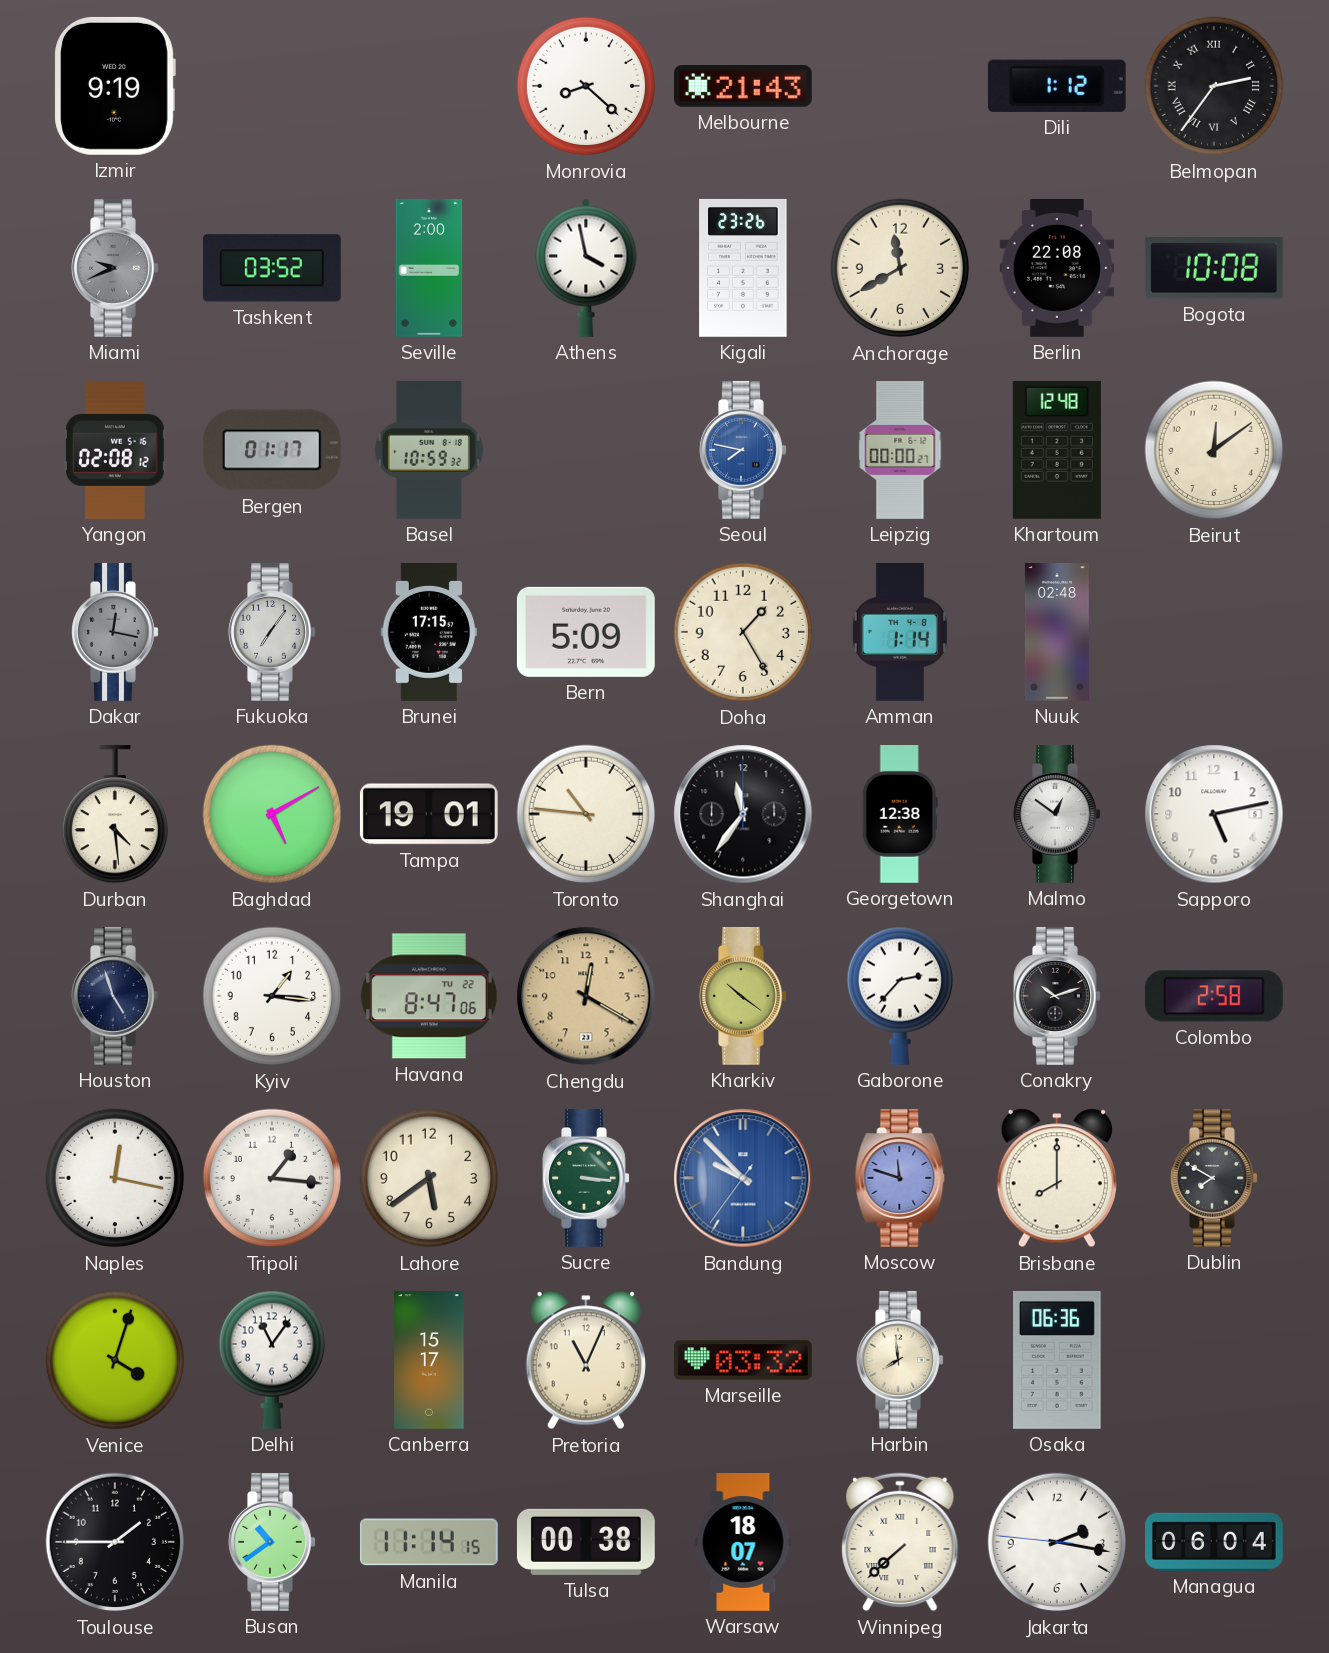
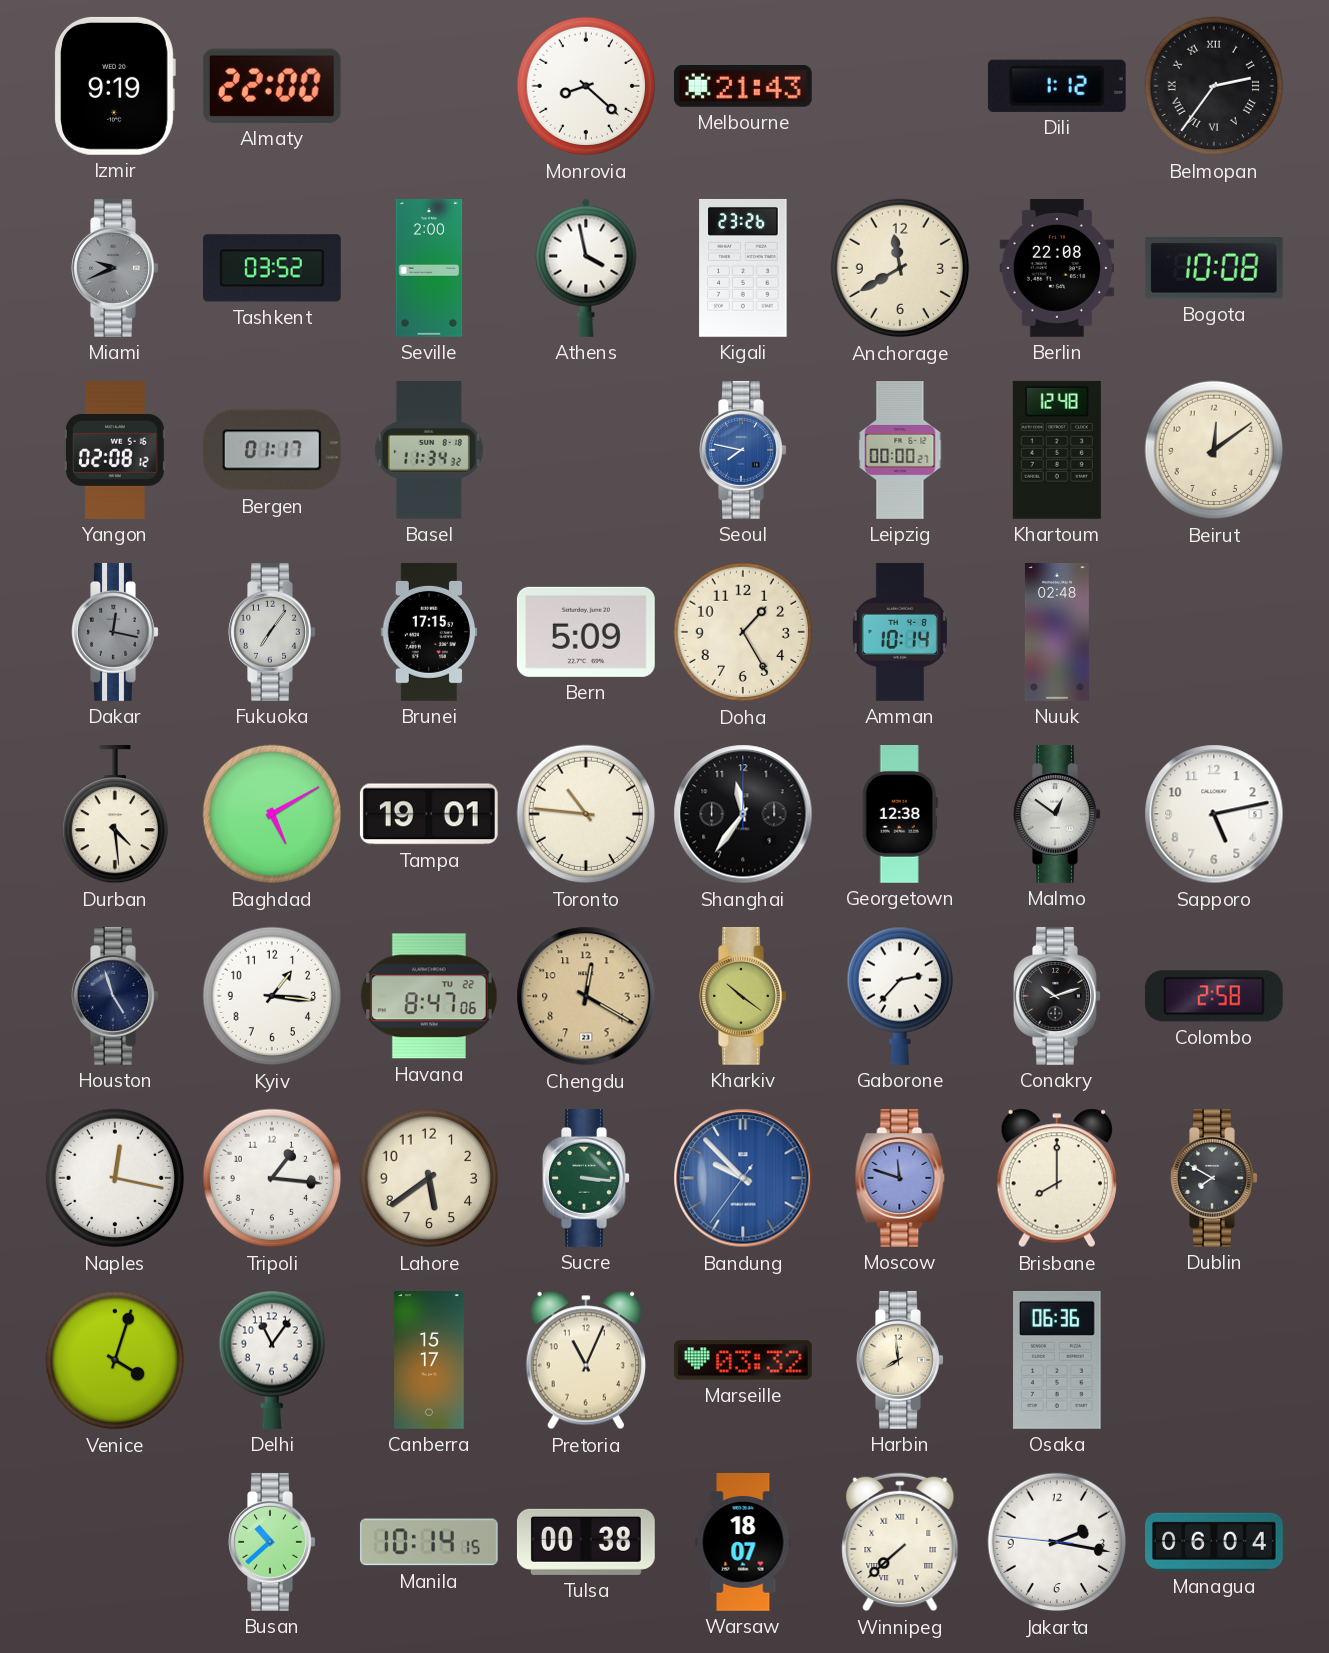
Almaty: none -> 22:00
Basel: 10:59 -> 11:34
Amman: 1:14 -> 10:14
Toulouse: 1:45 -> none
Busan: 10:39 -> 10:38
Manila: 11:14 -> 10:14
